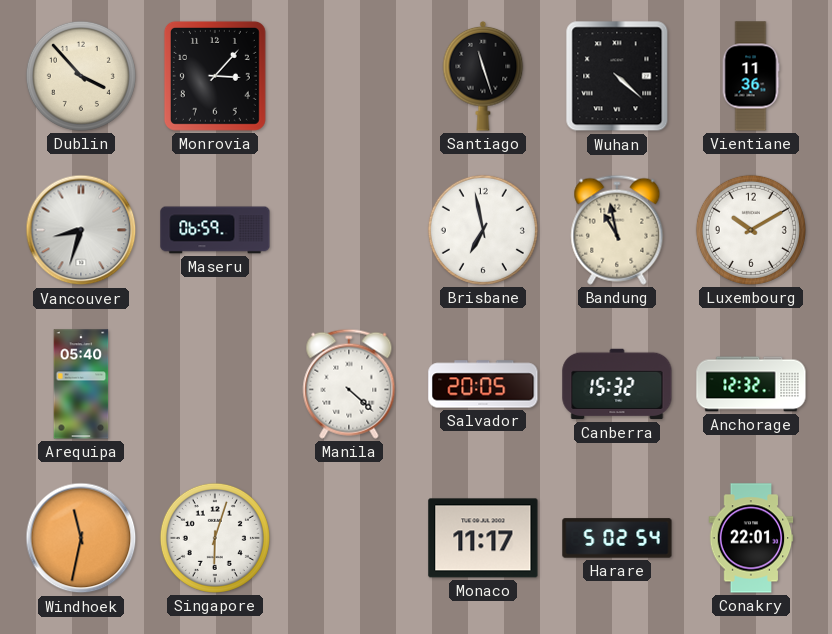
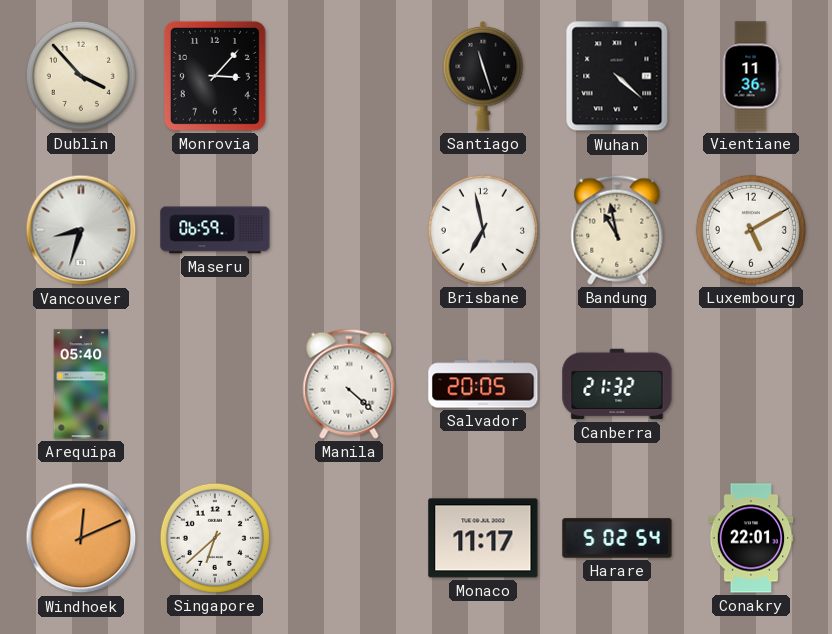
Luxembourg: 10:10 -> 5:10
Canberra: 15:32 -> 21:32
Anchorage: 12:32 -> none
Windhoek: 11:32 -> 12:11
Singapore: 6:03 -> 6:38
